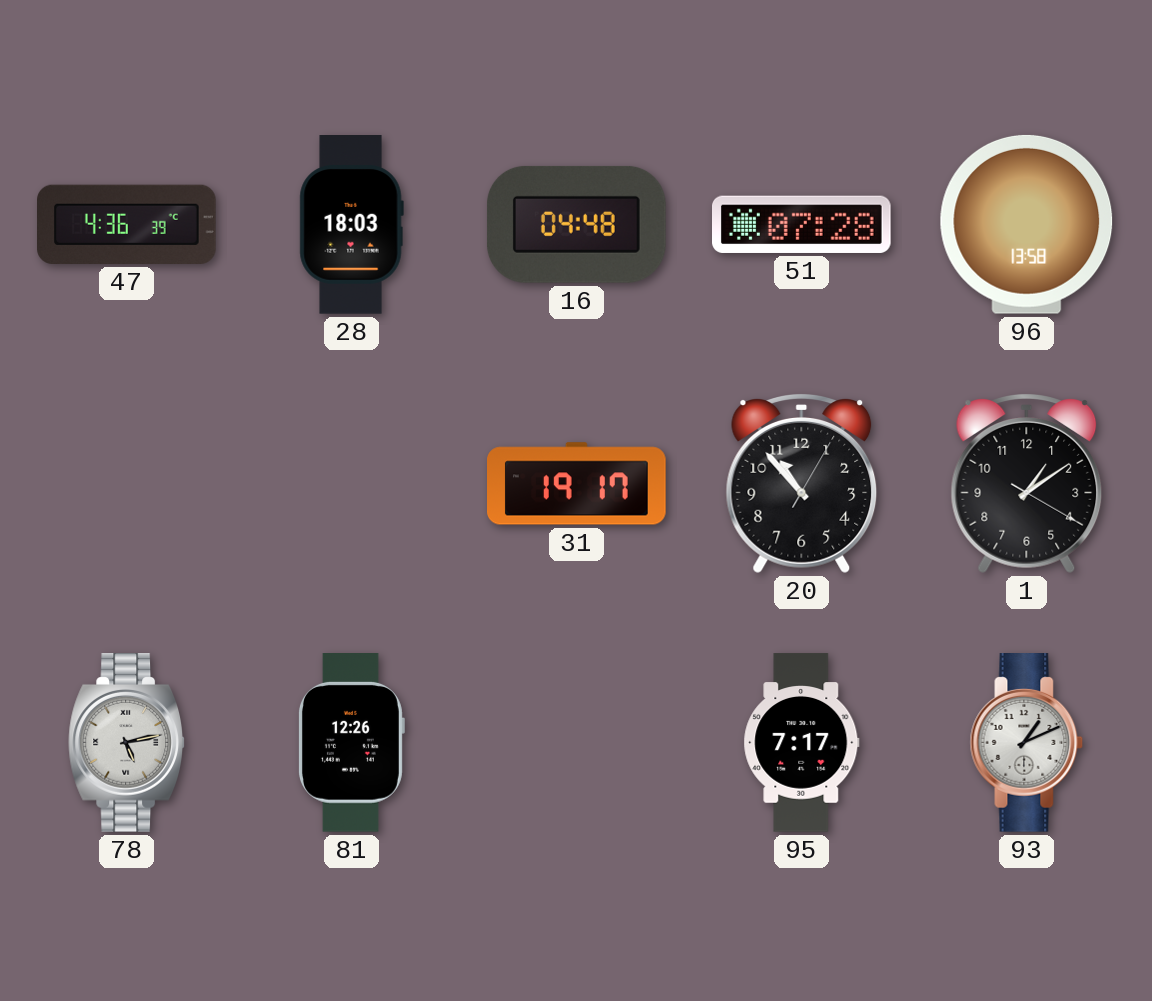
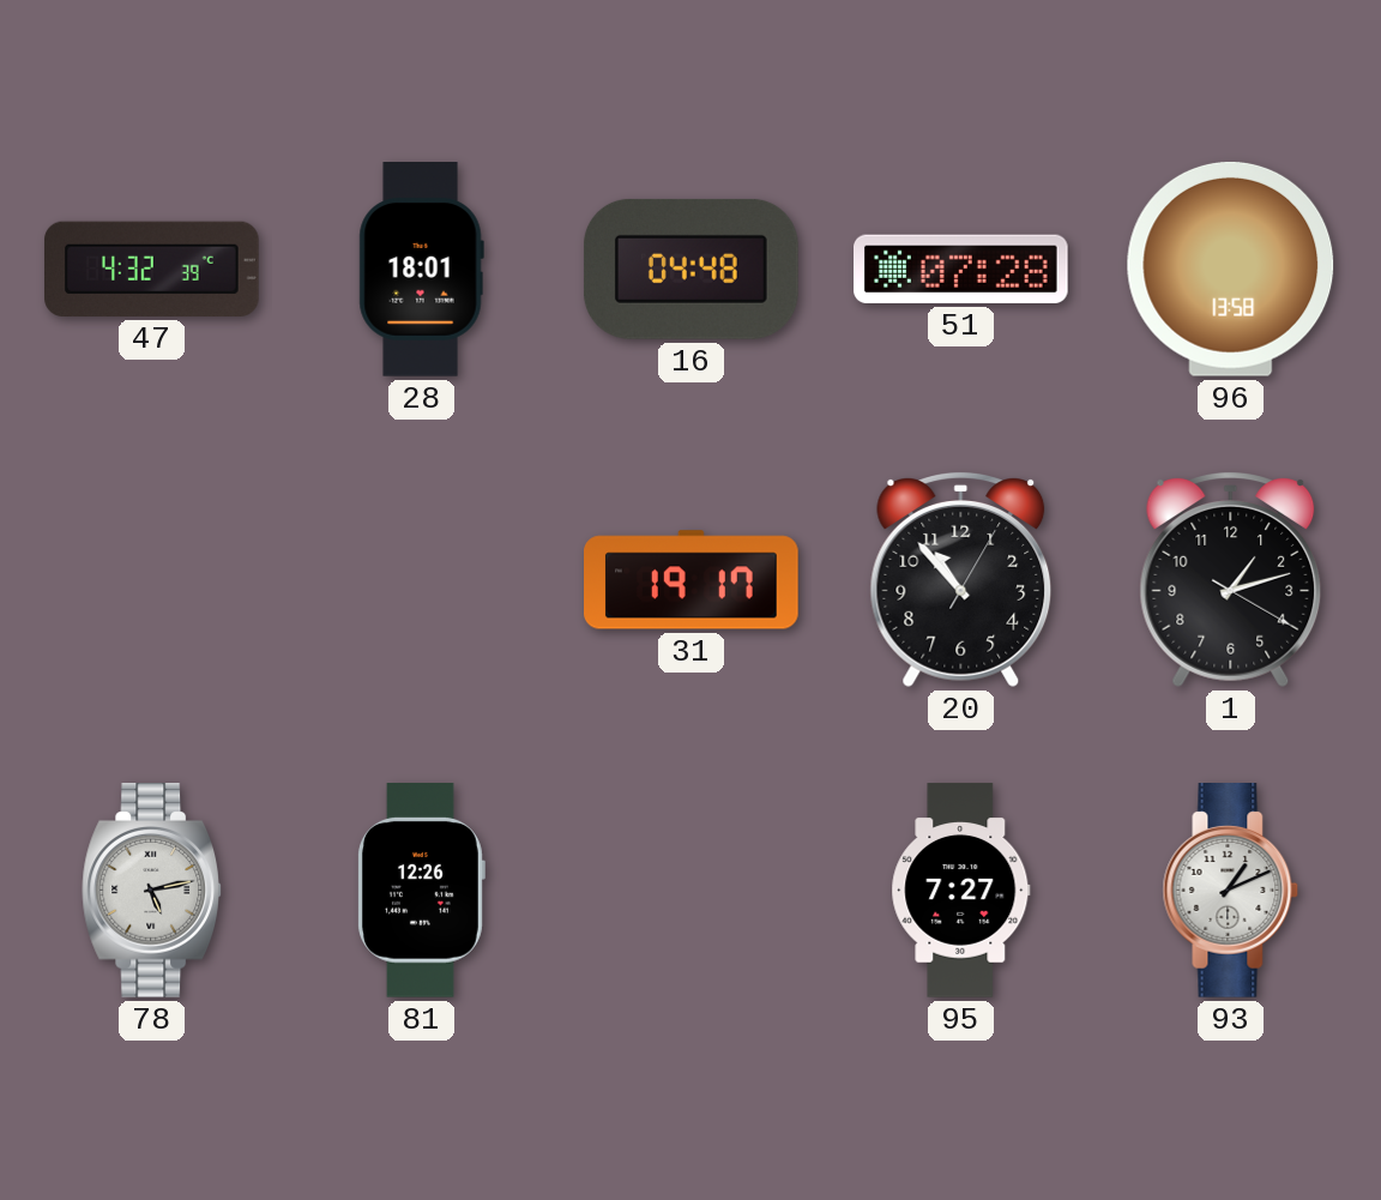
47: 4:36 -> 4:32
28: 18:03 -> 18:01
1: 1:09 -> 1:12
95: 7:17 -> 7:27
